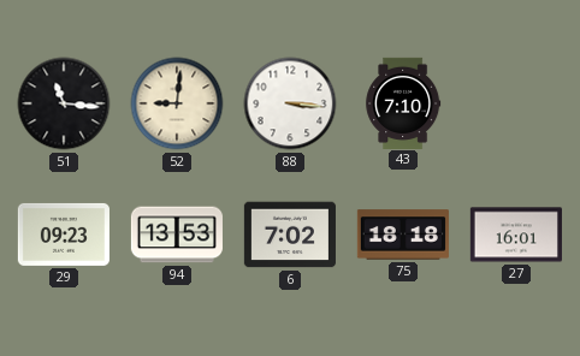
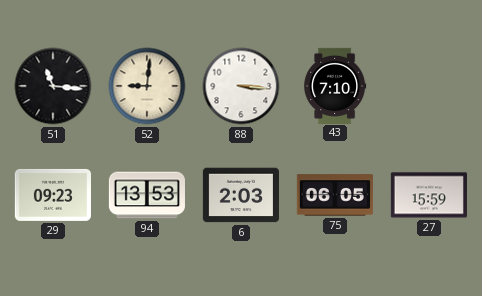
6: 7:02 -> 2:03
75: 18:18 -> 06:05
27: 16:01 -> 15:59
